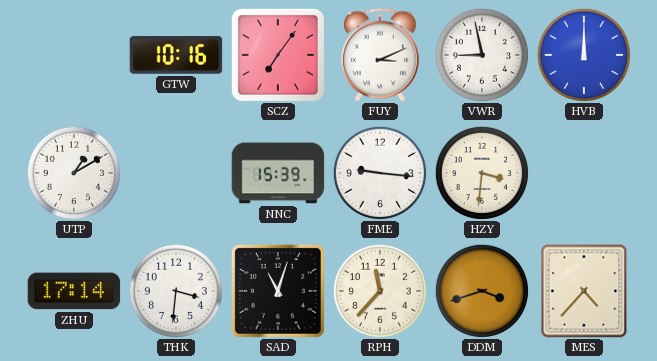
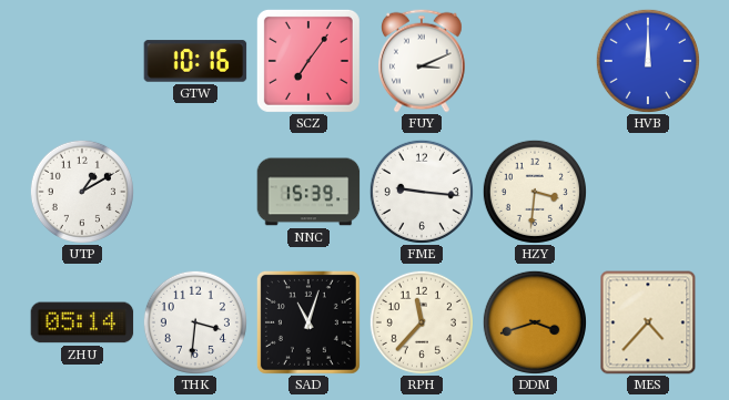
VWR: 8:58 -> none
ZHU: 17:14 -> 05:14
